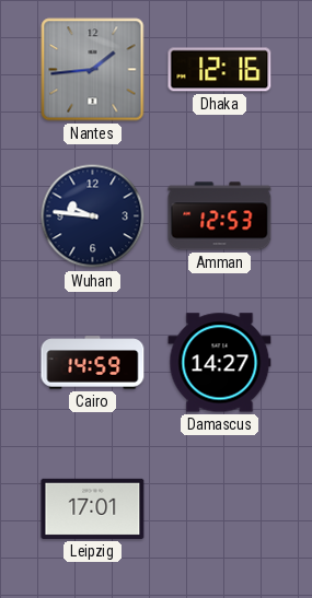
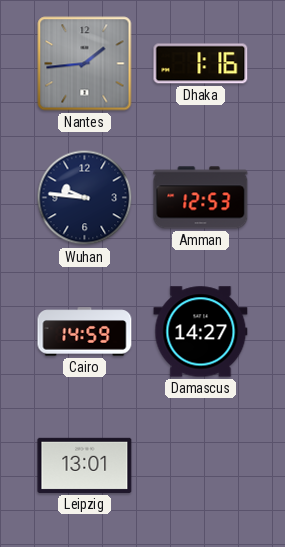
Dhaka: 12:16 -> 1:16
Leipzig: 17:01 -> 13:01
